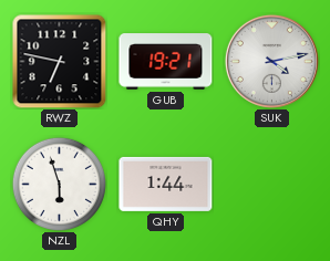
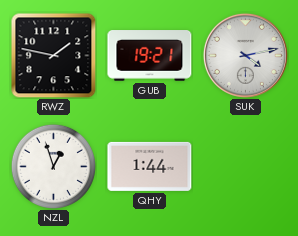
RWZ: 6:47 -> 1:47
NZL: 5:57 -> 12:57
